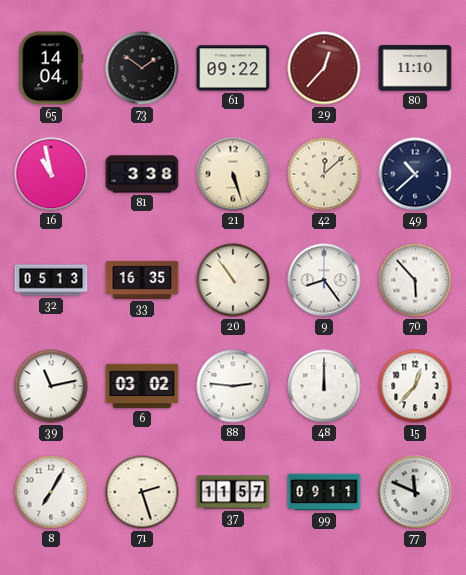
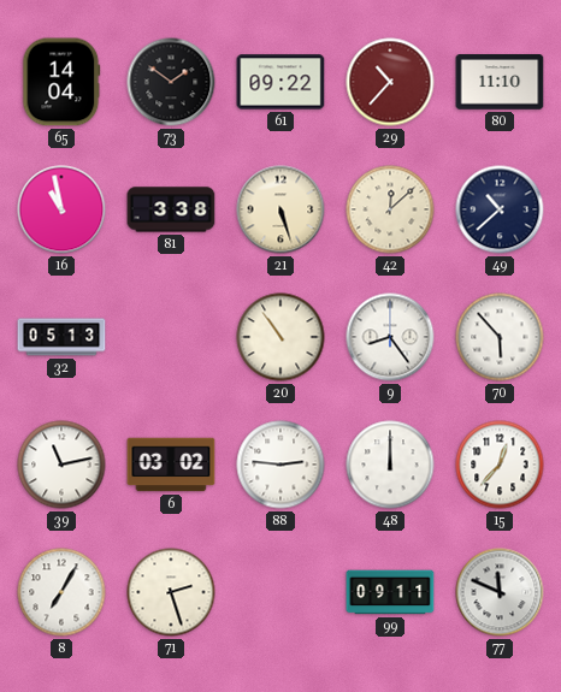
29: 12:37 -> 10:37
33: 16:35 -> none
37: 11:57 -> none
